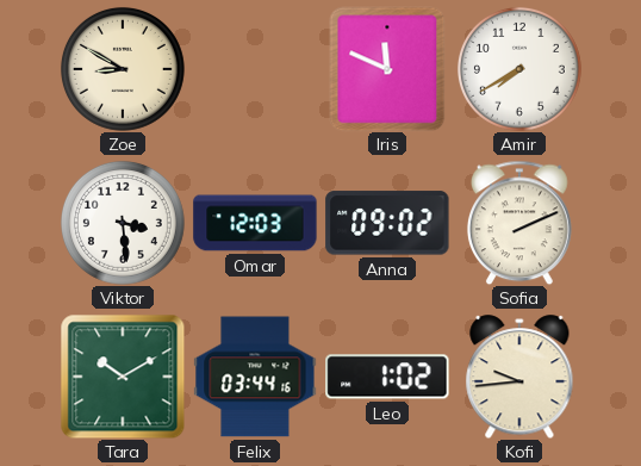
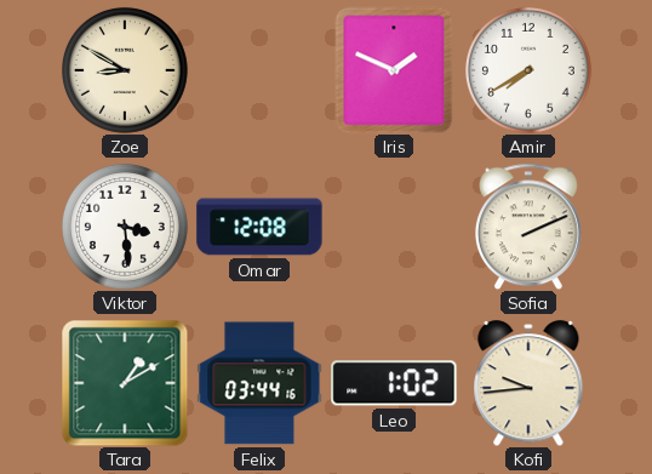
Iris: 11:49 -> 1:49
Omar: 12:03 -> 12:08
Anna: 09:02 -> none
Tara: 10:10 -> 1:10
